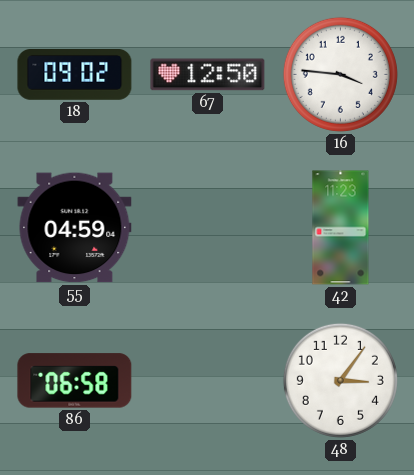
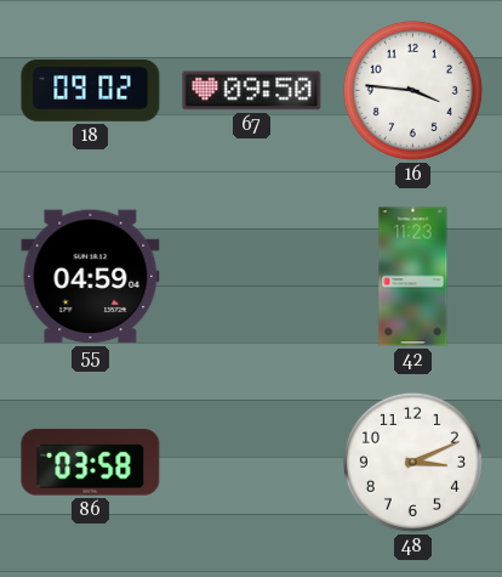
67: 12:50 -> 09:50
86: 06:58 -> 03:58
48: 3:06 -> 3:11
